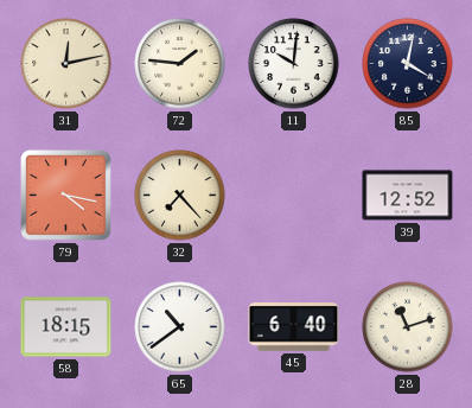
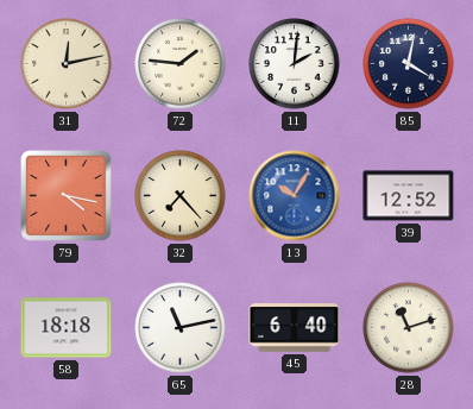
11: 10:01 -> 2:01
13: none -> 10:05
58: 18:15 -> 18:18
65: 10:39 -> 11:13
